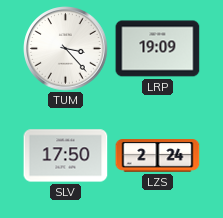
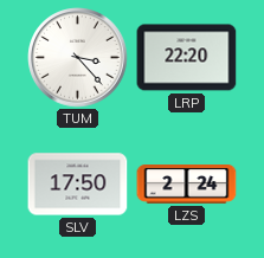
LRP: 19:09 -> 22:20
